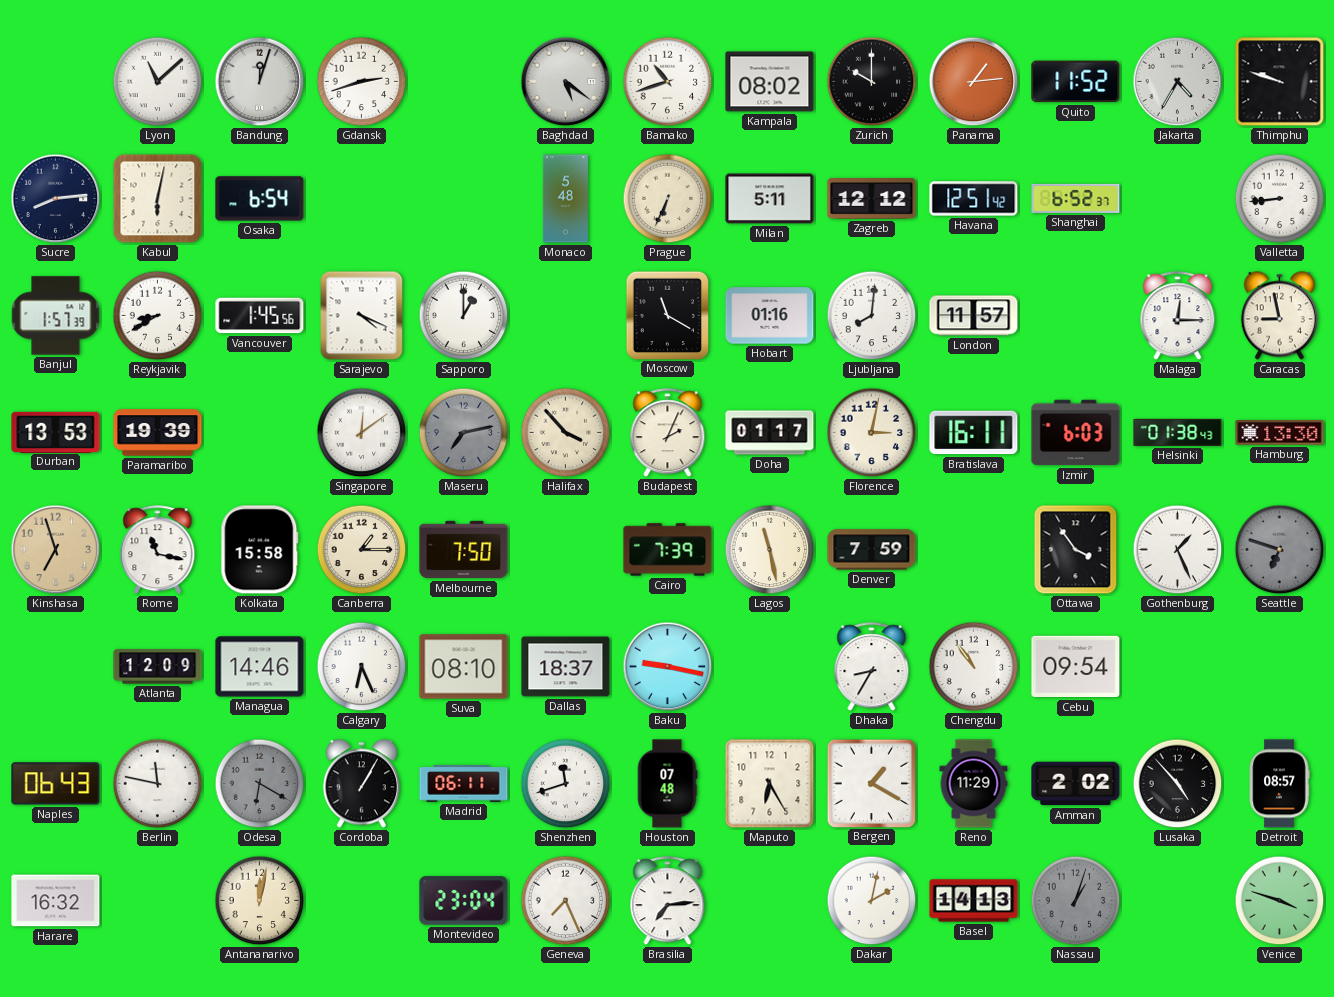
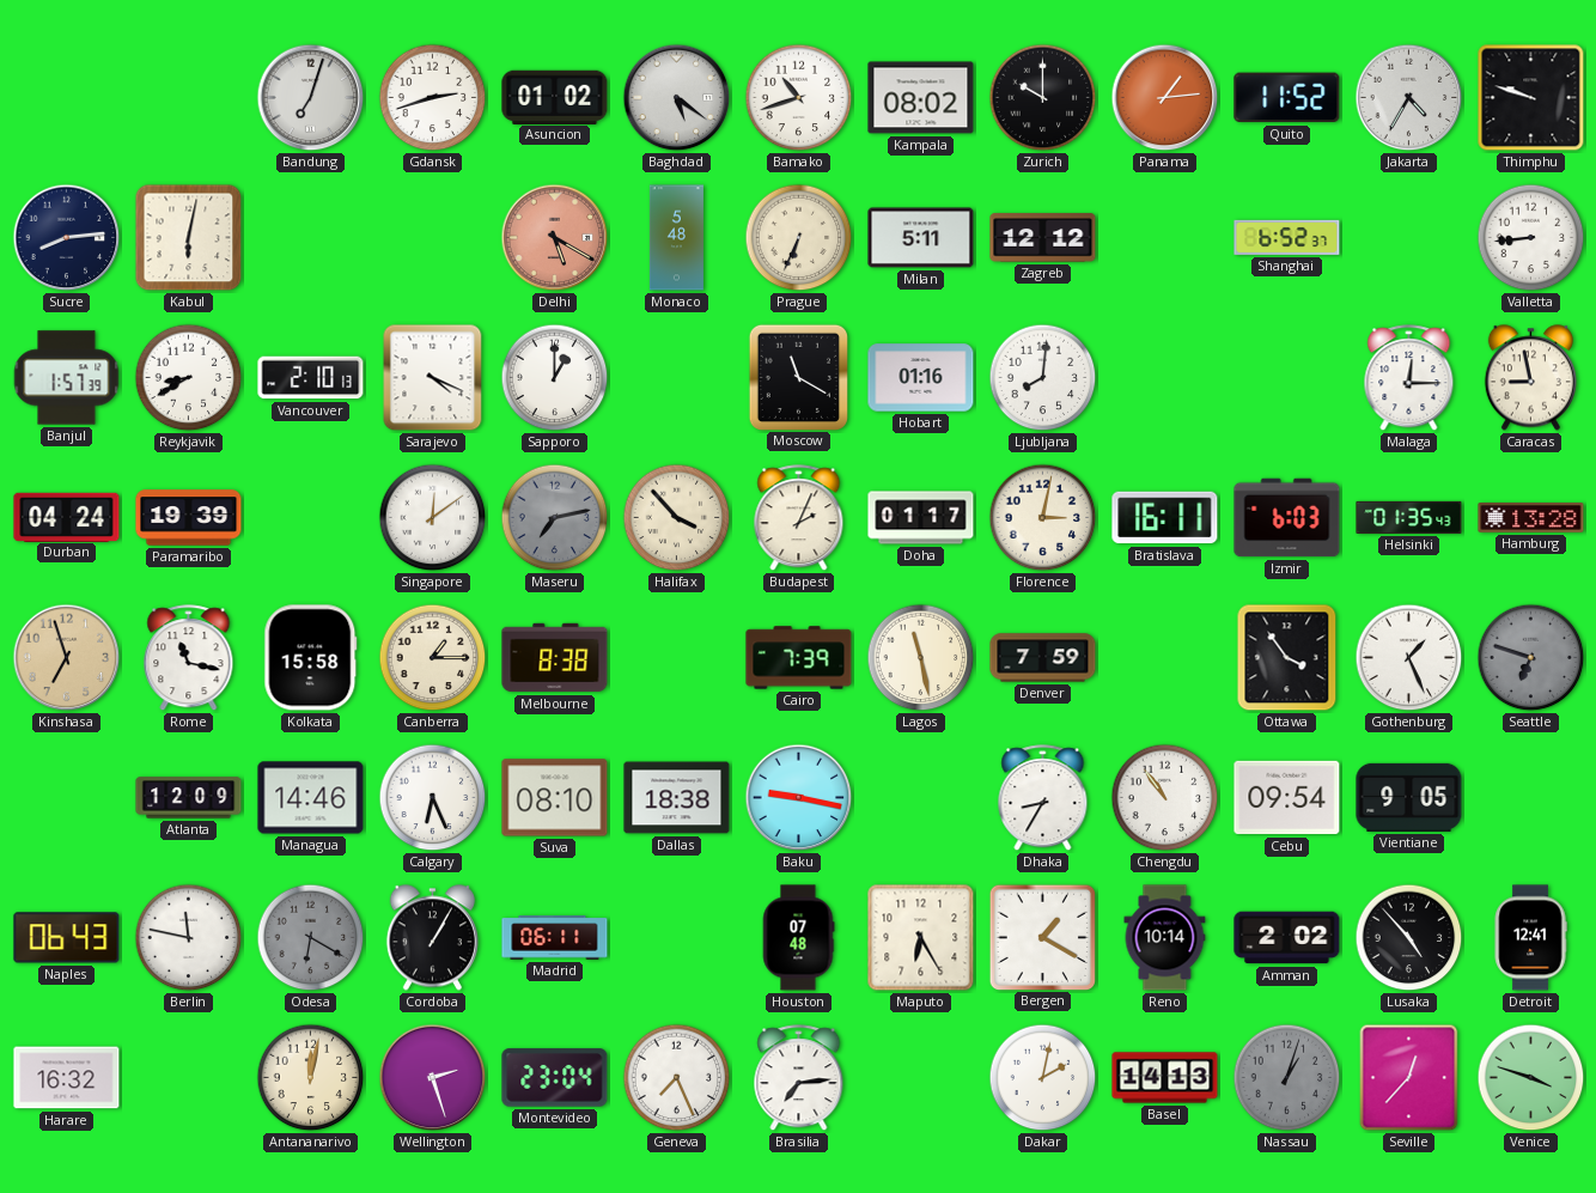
Lyon: 11:08 -> none
Bandung: 12:03 -> 7:03
Asuncion: none -> 01:02
Osaka: 6:54 -> none
Delhi: none -> 5:20
Havana: 12:51 -> none
Vancouver: 1:45 -> 2:10
London: 11:57 -> none
Durban: 13:53 -> 04:24
Helsinki: 01:38 -> 01:35
Hamburg: 13:30 -> 13:28
Melbourne: 7:50 -> 8:38
Dallas: 18:37 -> 18:38
Vientiane: none -> 9:05
Shenzhen: 11:42 -> none
Reno: 11:29 -> 10:14
Detroit: 08:57 -> 12:41
Wellington: none -> 2:27
Seville: none -> 12:37
